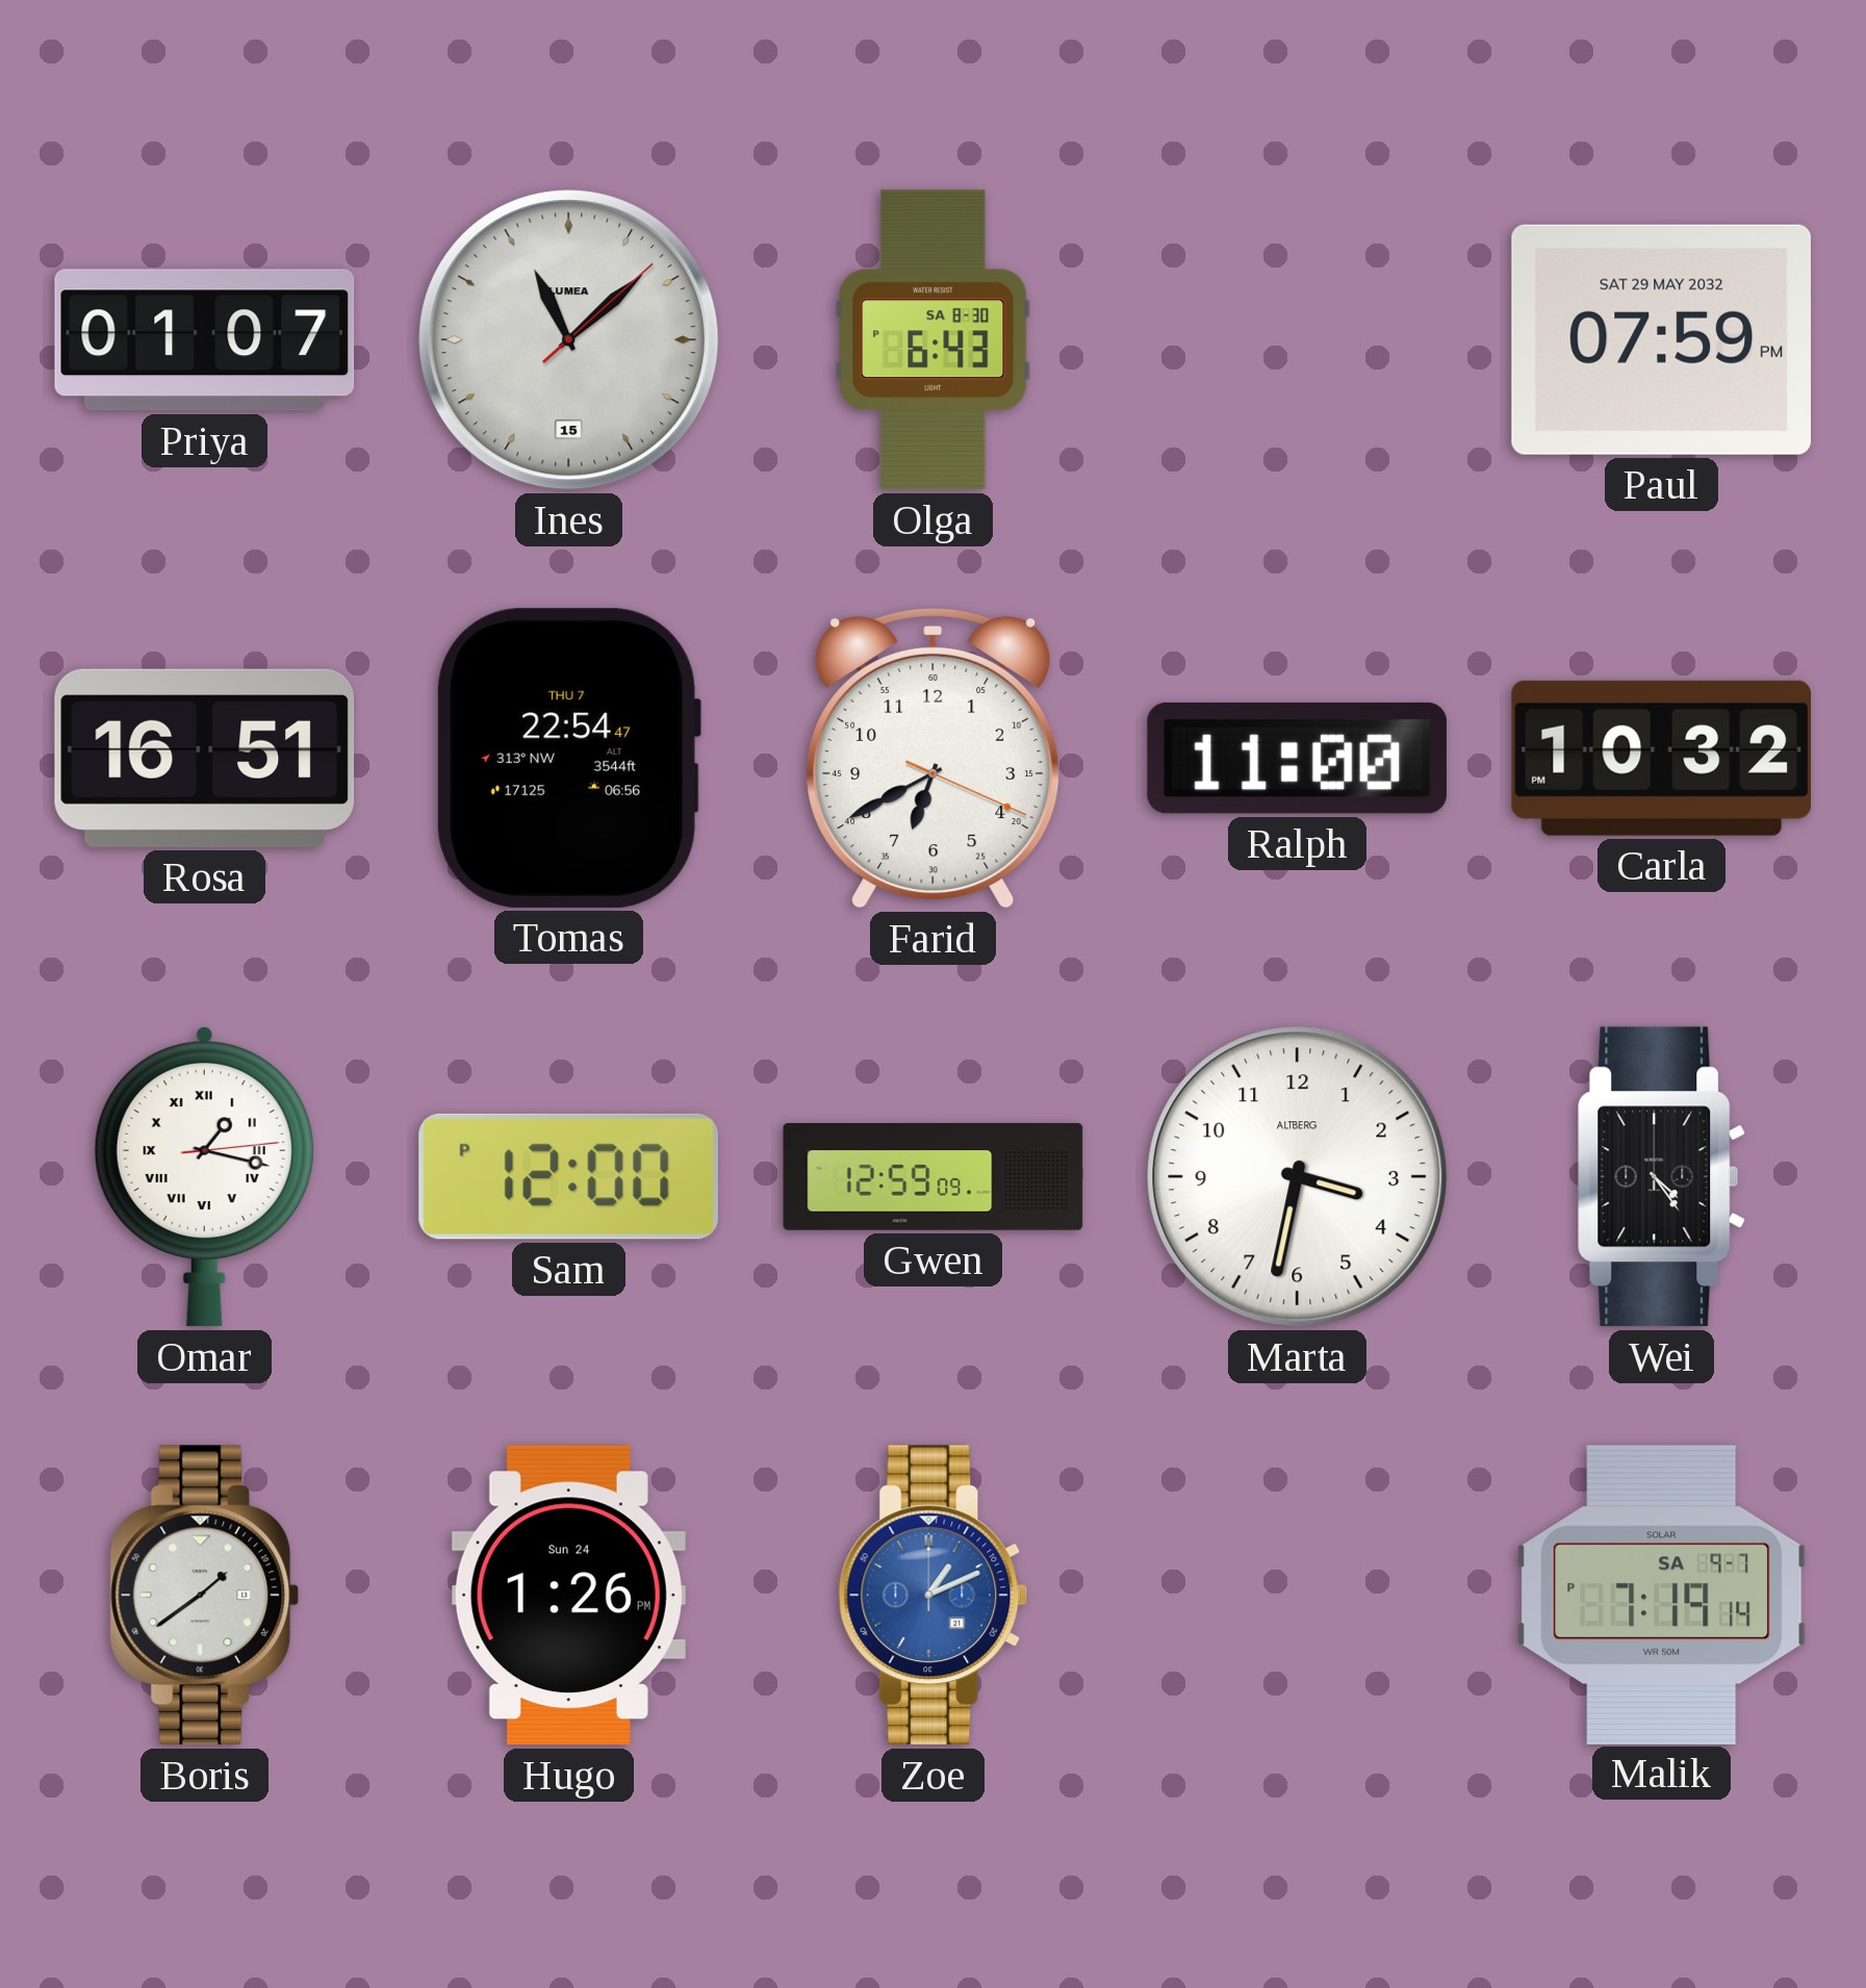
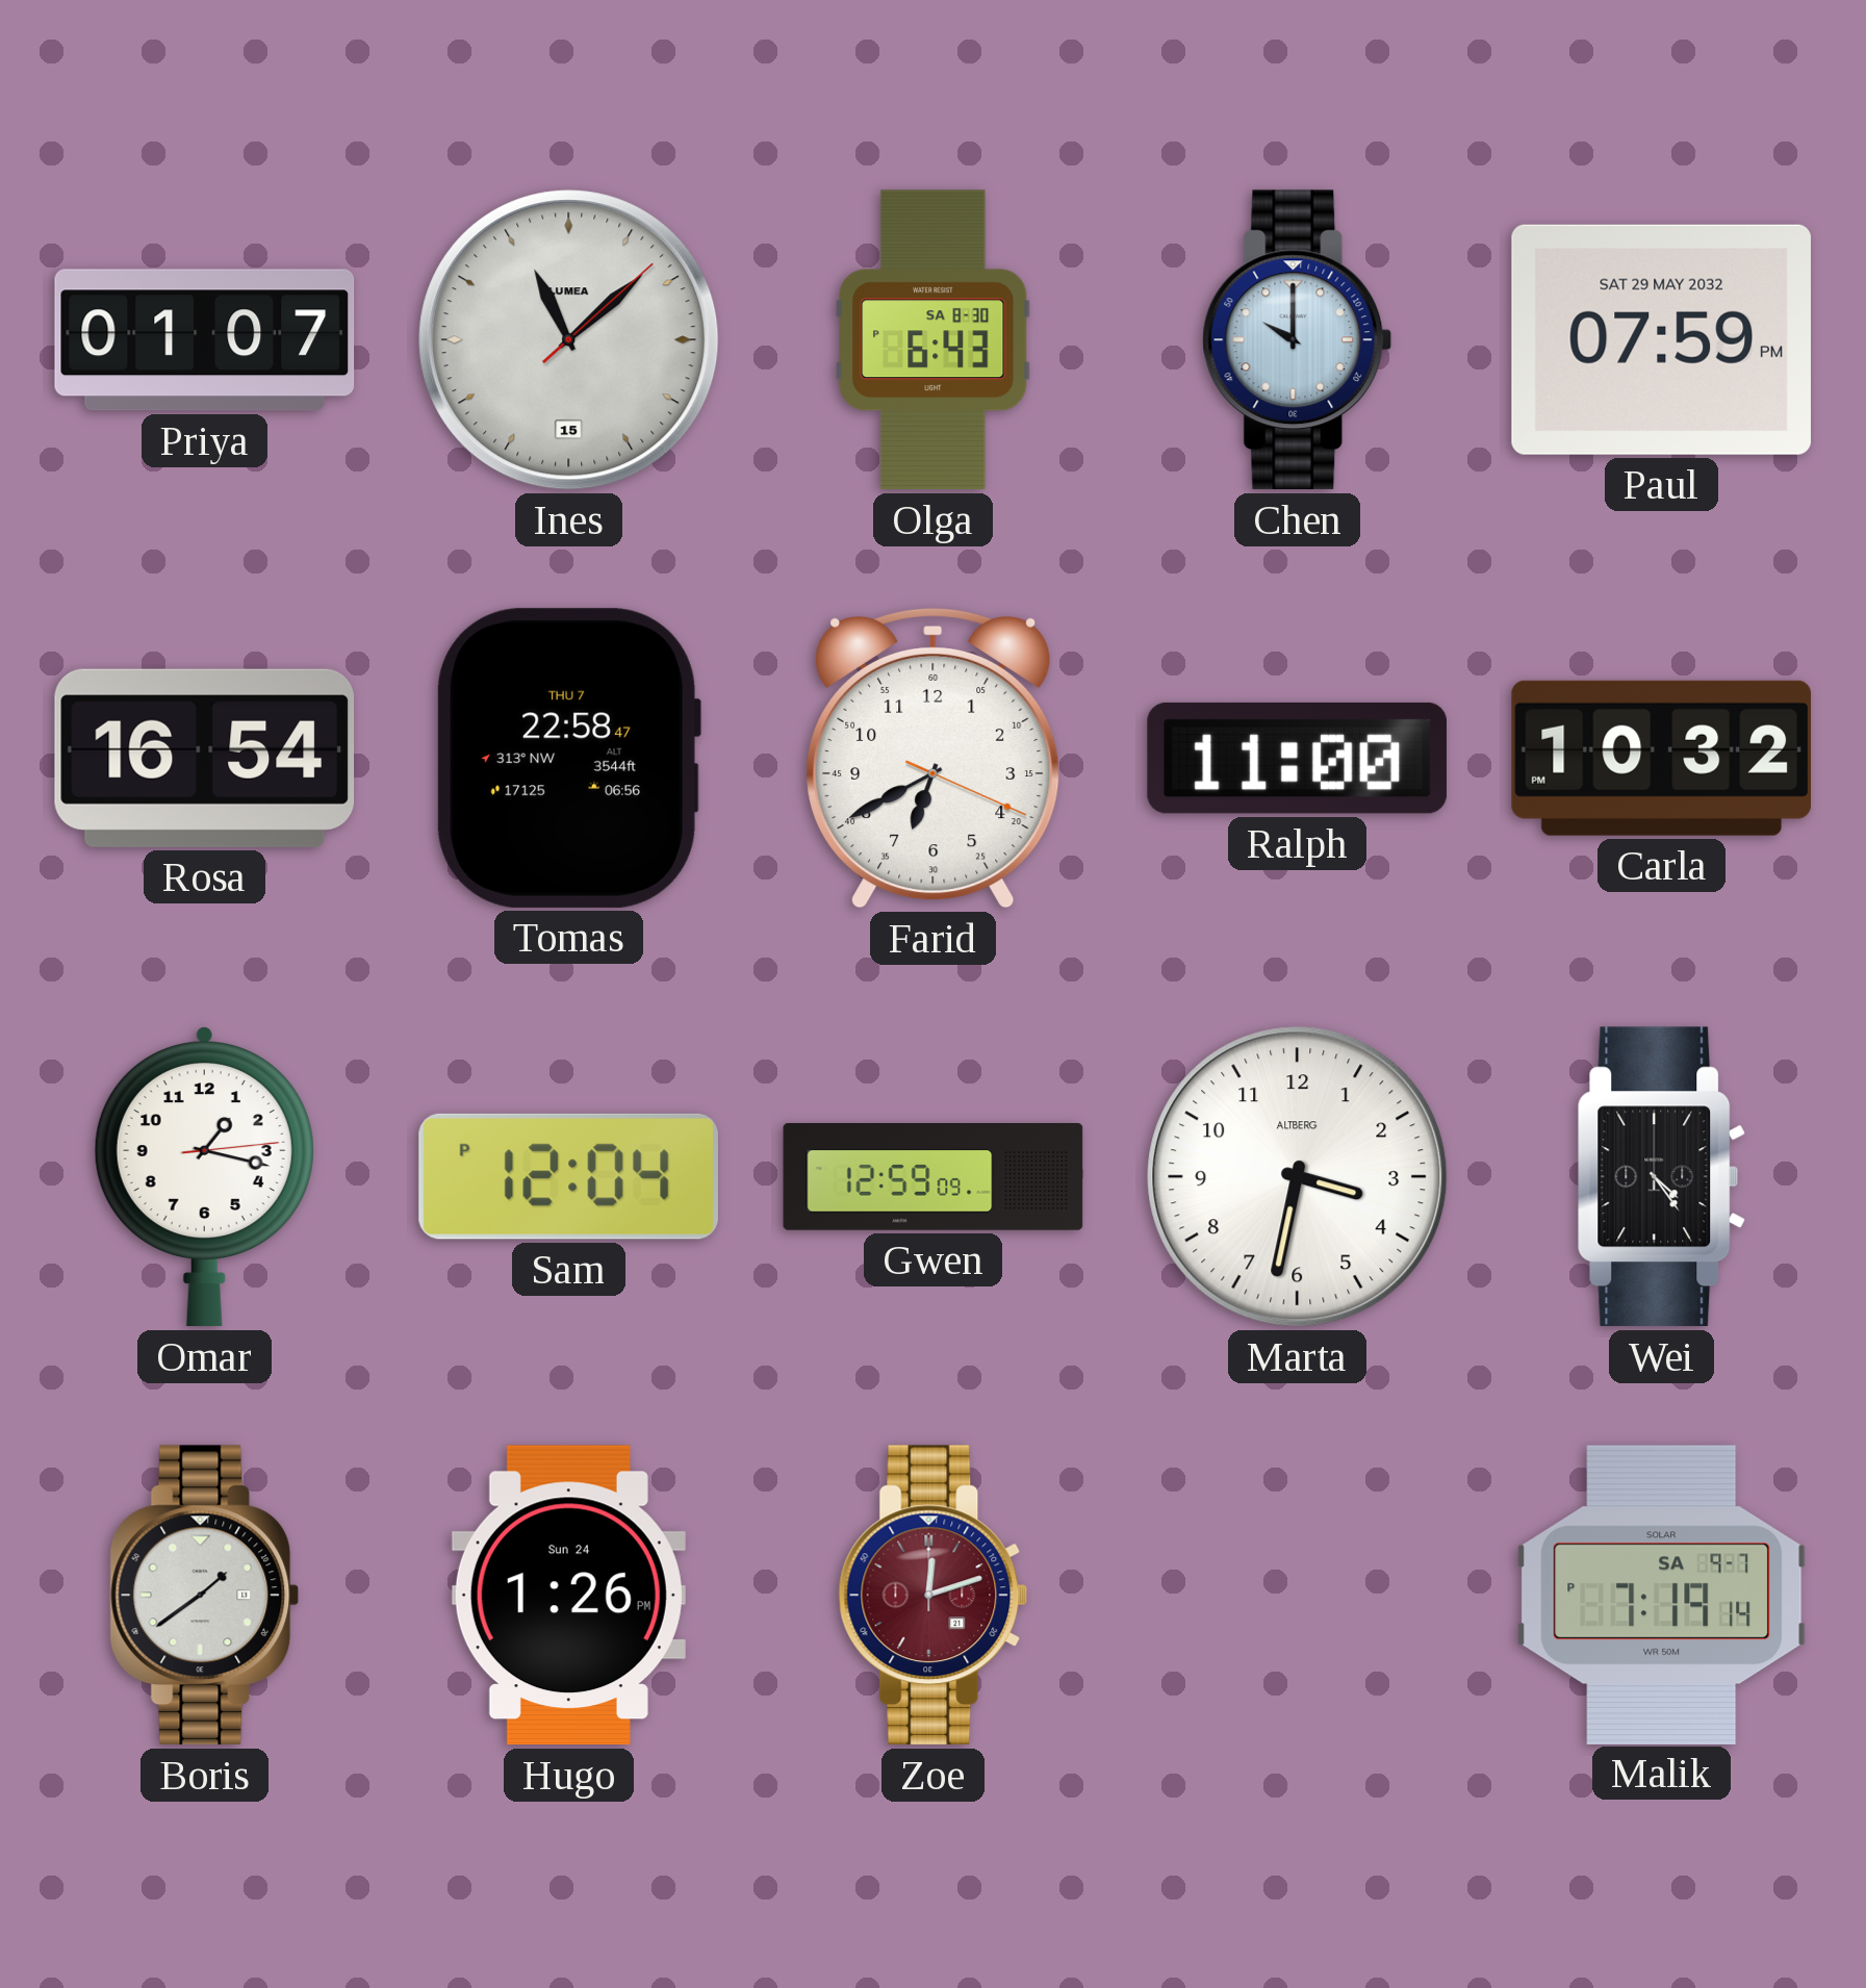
Chen: none -> 10:00
Rosa: 16:51 -> 16:54
Tomas: 22:54 -> 22:58
Omar numerals: Roman -> Arabic
Sam: 12:00 -> 12:04
Zoe: 1:11 -> 12:12
Zoe dial: blue -> burgundy
